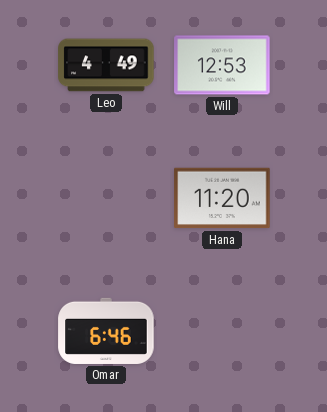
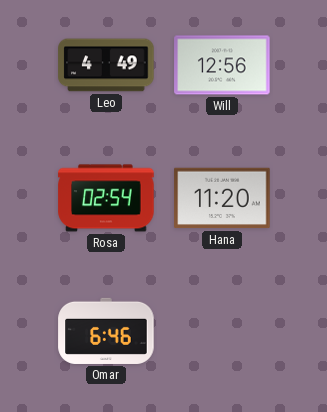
Will: 12:53 -> 12:56
Rosa: none -> 02:54
